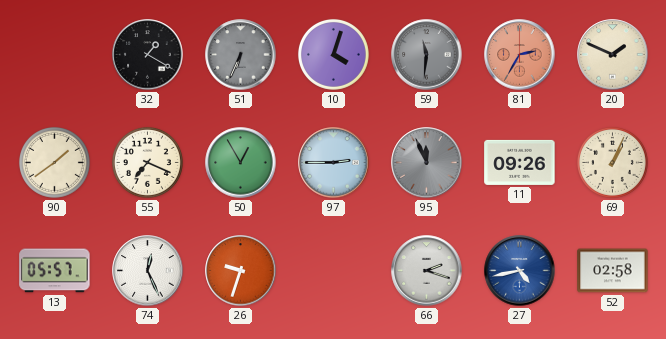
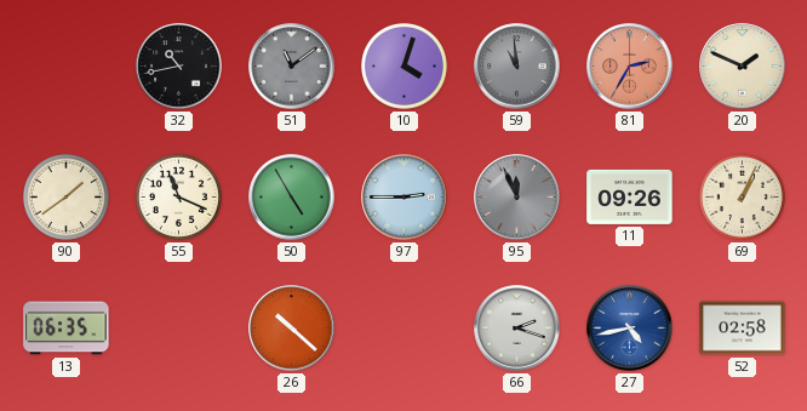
32: 1:20 -> 10:43
51: 6:34 -> 11:09
59: 11:31 -> 10:59
55: 7:19 -> 11:19
50: 12:55 -> 4:55
13: 05:57 -> 06:35
74: 12:26 -> none
26: 9:33 -> 10:22
